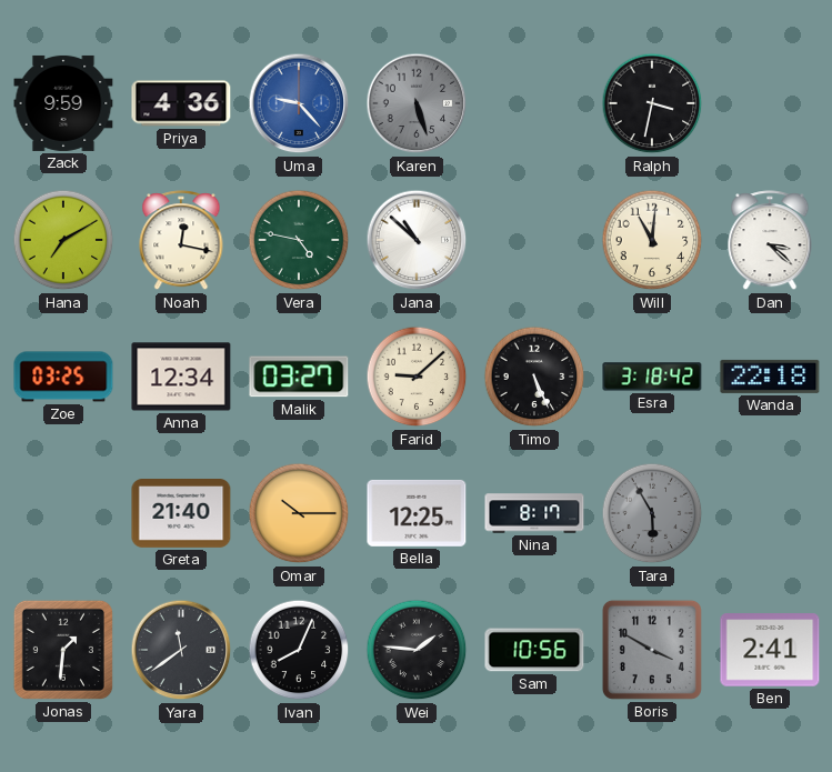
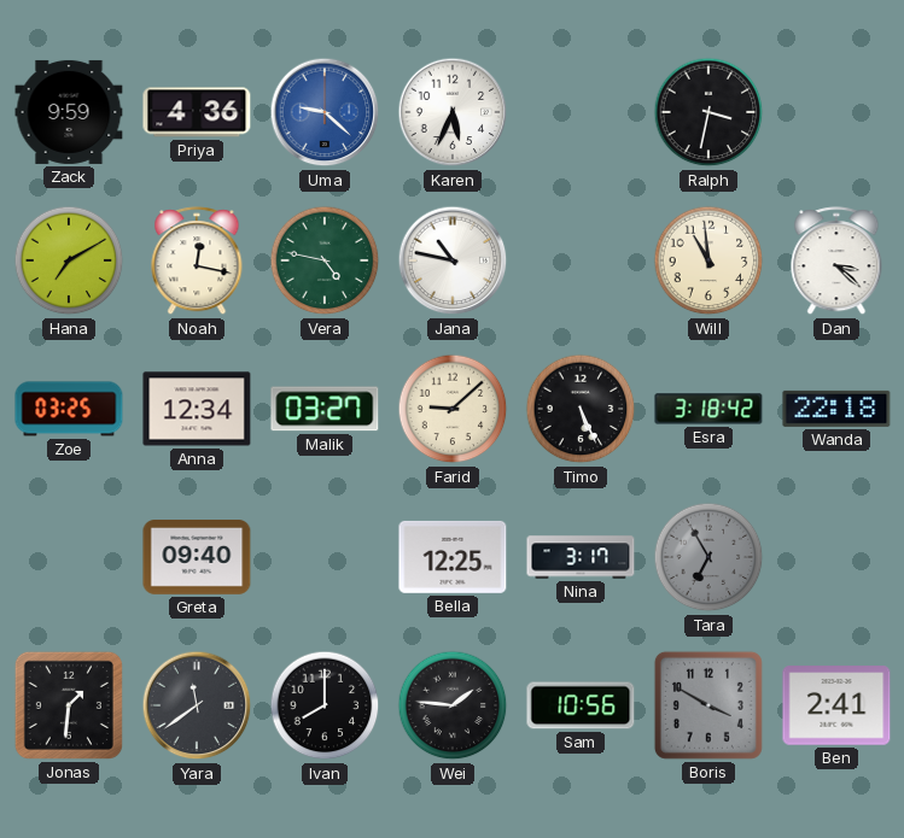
Uma: 9:23 -> 9:22
Karen: 5:27 -> 5:34
Karen dial: grey -> white
Jana: 10:52 -> 10:47
Will: 11:01 -> 10:59
Greta: 21:40 -> 09:40
Omar: 10:15 -> none
Nina: 8:17 -> 3:17
Tara: 5:55 -> 6:55
Ivan: 8:04 -> 8:00
